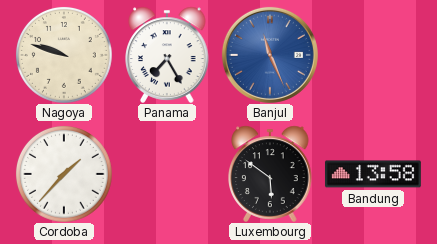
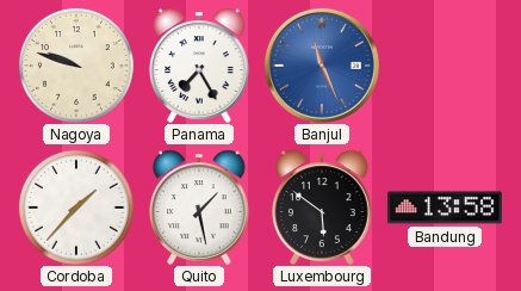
Quito: none -> 1:28
